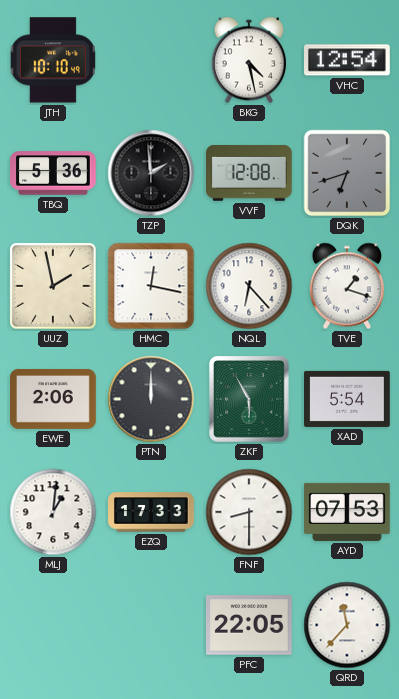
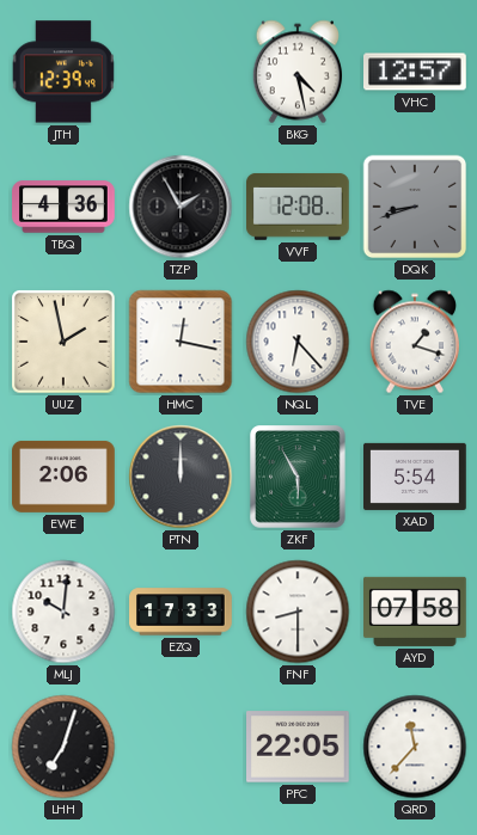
JTH: 10:10 -> 12:39
VHC: 12:54 -> 12:57
TBQ: 5:36 -> 4:36
TZP: 1:59 -> 1:55
DQK: 6:42 -> 8:42
MLJ: 1:01 -> 10:01
AYD: 07:53 -> 07:58
LHH: none -> 7:03
